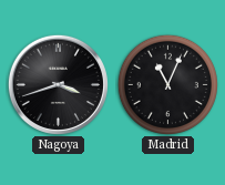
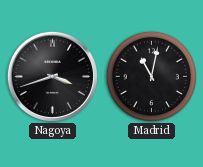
Madrid: 11:04 -> 11:02
